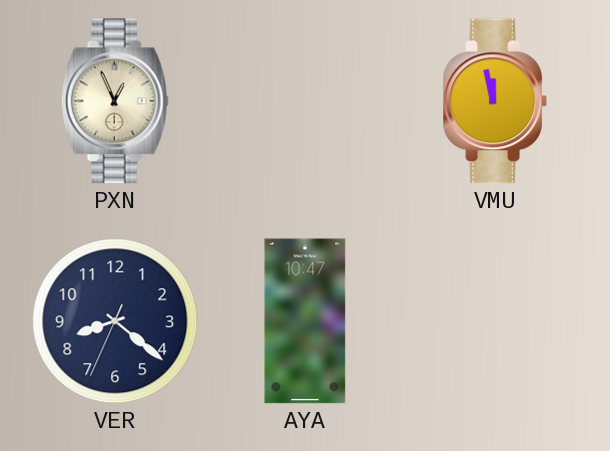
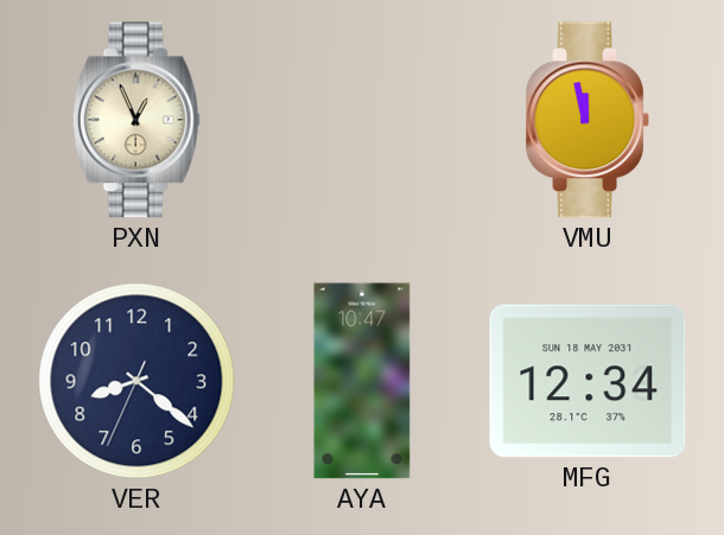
MFG: none -> 12:34
